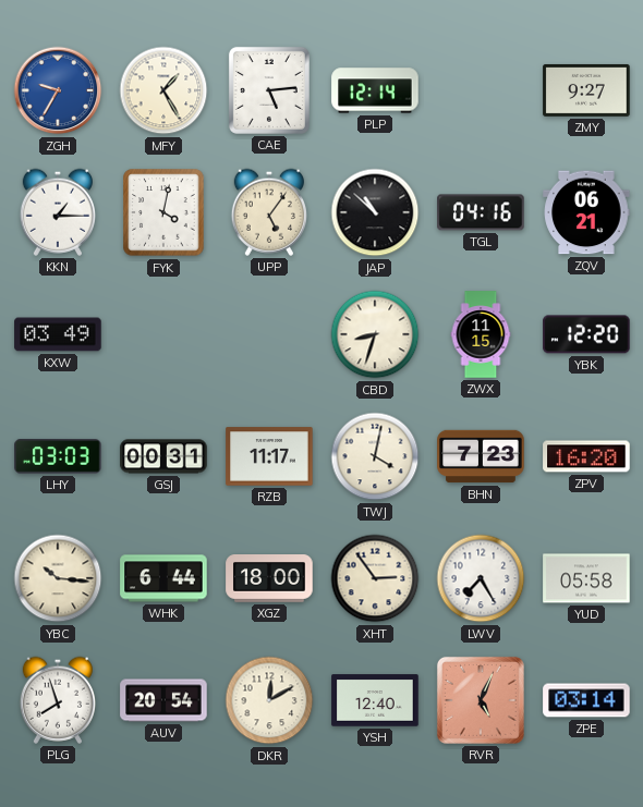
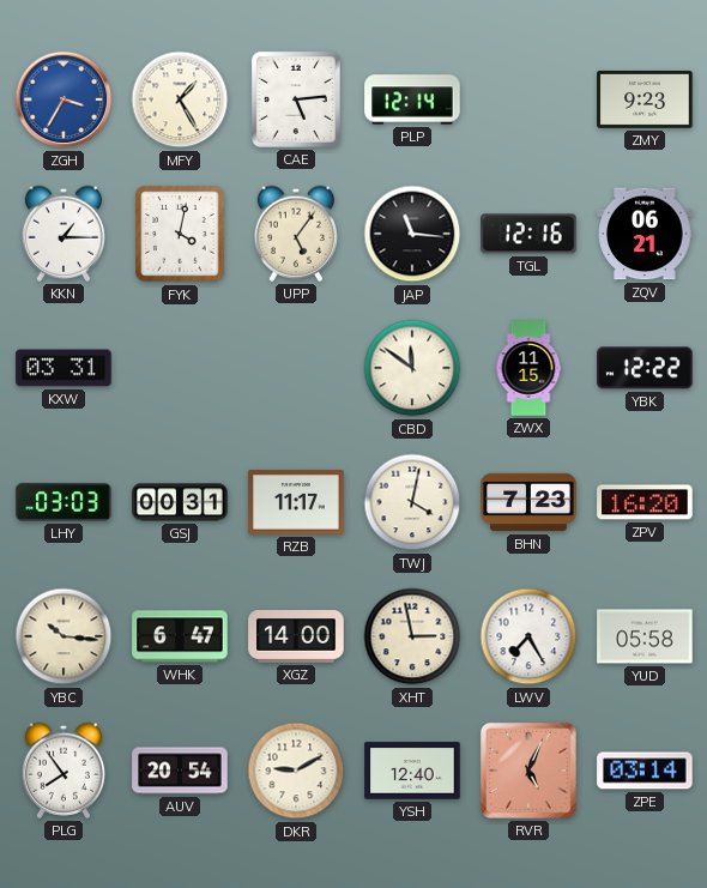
ZGH: 9:35 -> 3:35
ZMY: 9:27 -> 9:23
JAP: 10:52 -> 11:16
TGL: 04:16 -> 12:16
KXW: 03:49 -> 03:31
CBD: 8:33 -> 11:51
YBK: 12:20 -> 12:22
WHK: 6:44 -> 6:47
XGZ: 18:00 -> 14:00
XHT: 2:54 -> 2:58
PLG: 7:57 -> 7:54
DKR: 12:10 -> 9:10
